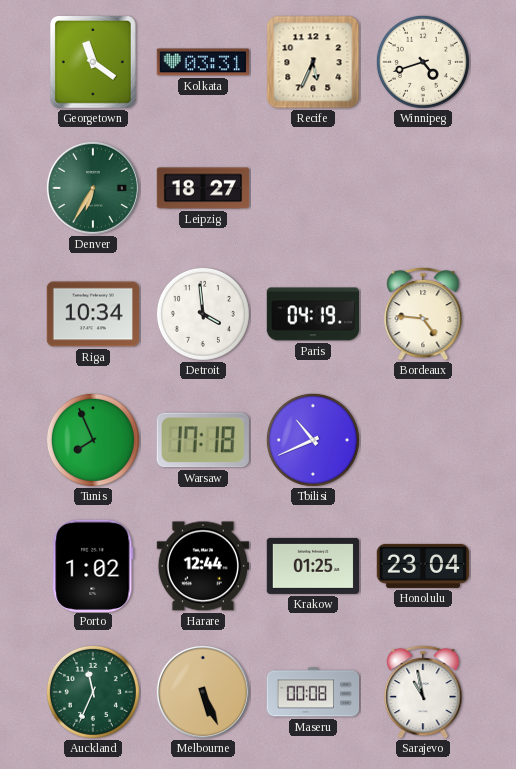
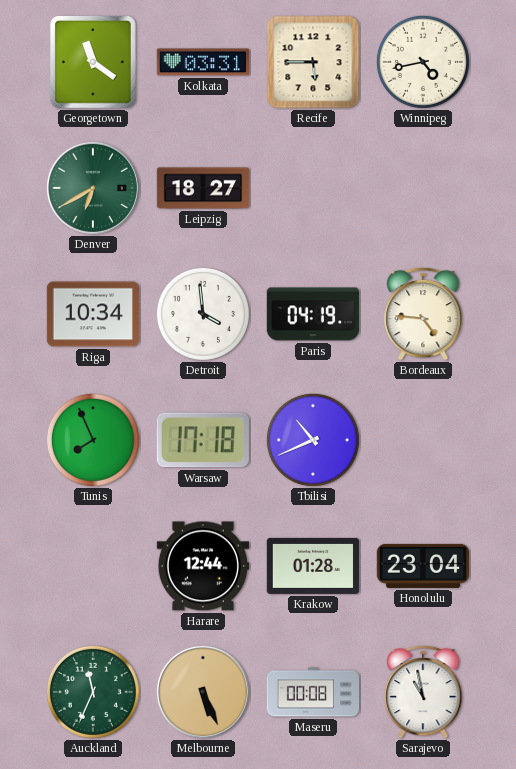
Recife: 5:34 -> 5:45
Winnipeg: 4:42 -> 4:43
Denver: 6:35 -> 6:40
Porto: 1:02 -> none
Krakow: 01:25 -> 01:28
